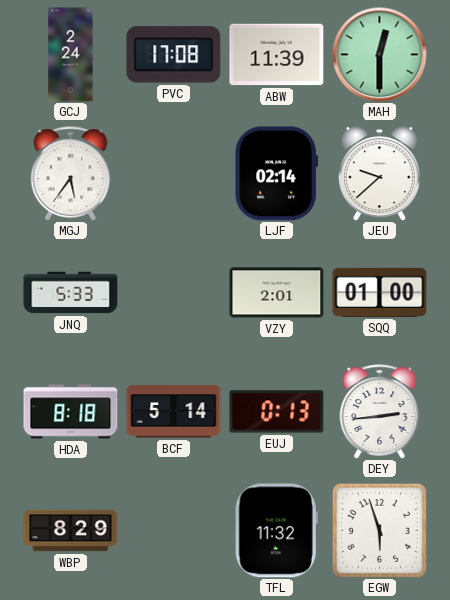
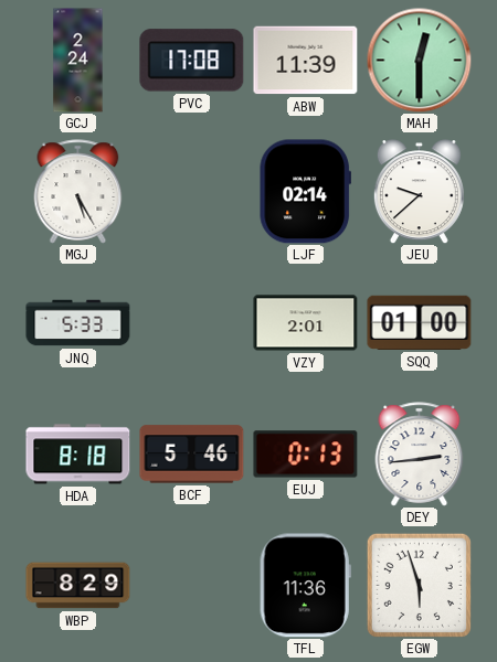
MGJ: 5:36 -> 5:25
BCF: 5:14 -> 5:46
TFL: 11:32 -> 11:36
